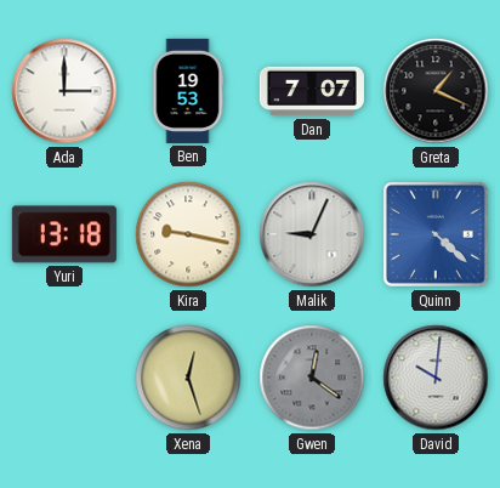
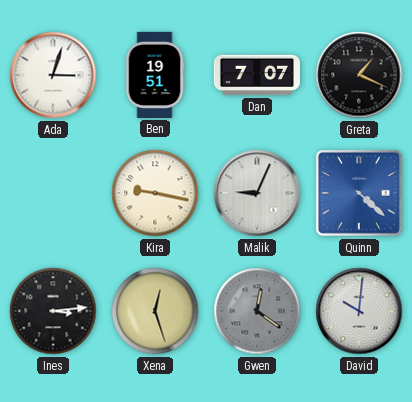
Ada: 3:00 -> 3:03
Ben: 19:53 -> 19:51
Yuri: 13:18 -> none
Ines: none -> 3:14
